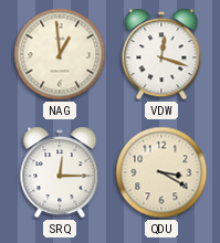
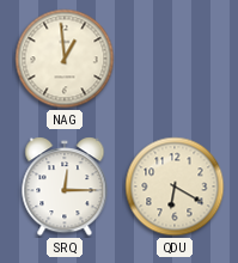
VDW: 12:18 -> none
QDU: 3:20 -> 6:20
